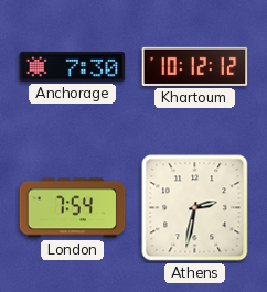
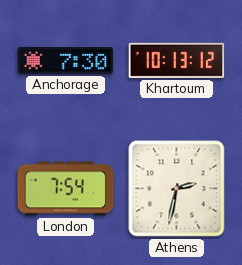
Khartoum: 10:12 -> 10:13
